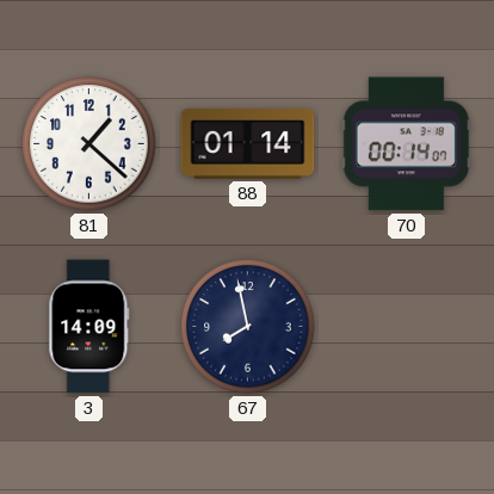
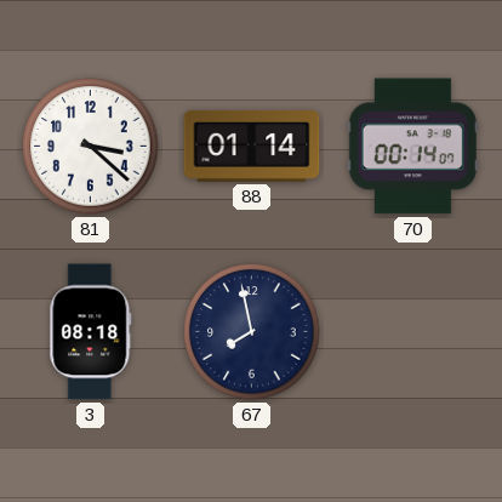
81: 1:22 -> 3:22
3: 14:09 -> 08:18
